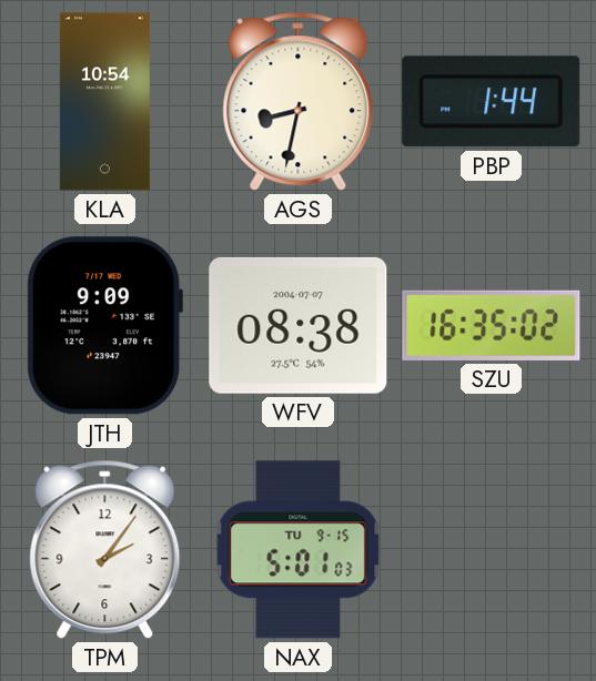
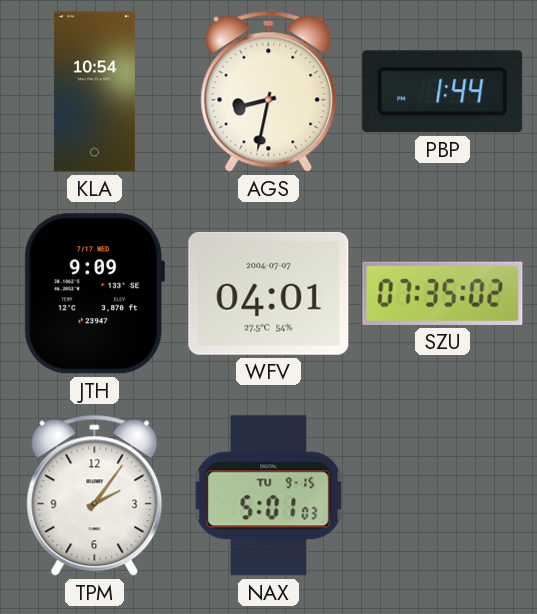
WFV: 08:38 -> 04:01
SZU: 16:35 -> 07:35
